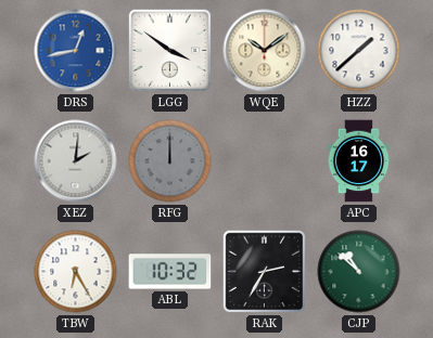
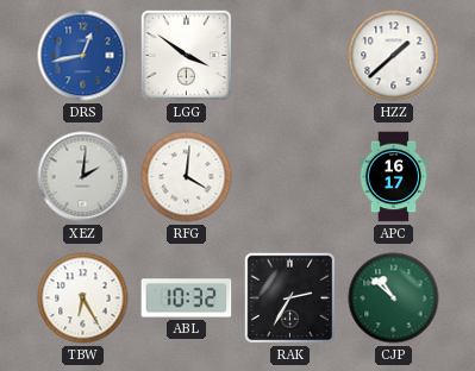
WQE: 10:09 -> none
RFG: 12:00 -> 4:01
RFG dial: grey -> white
